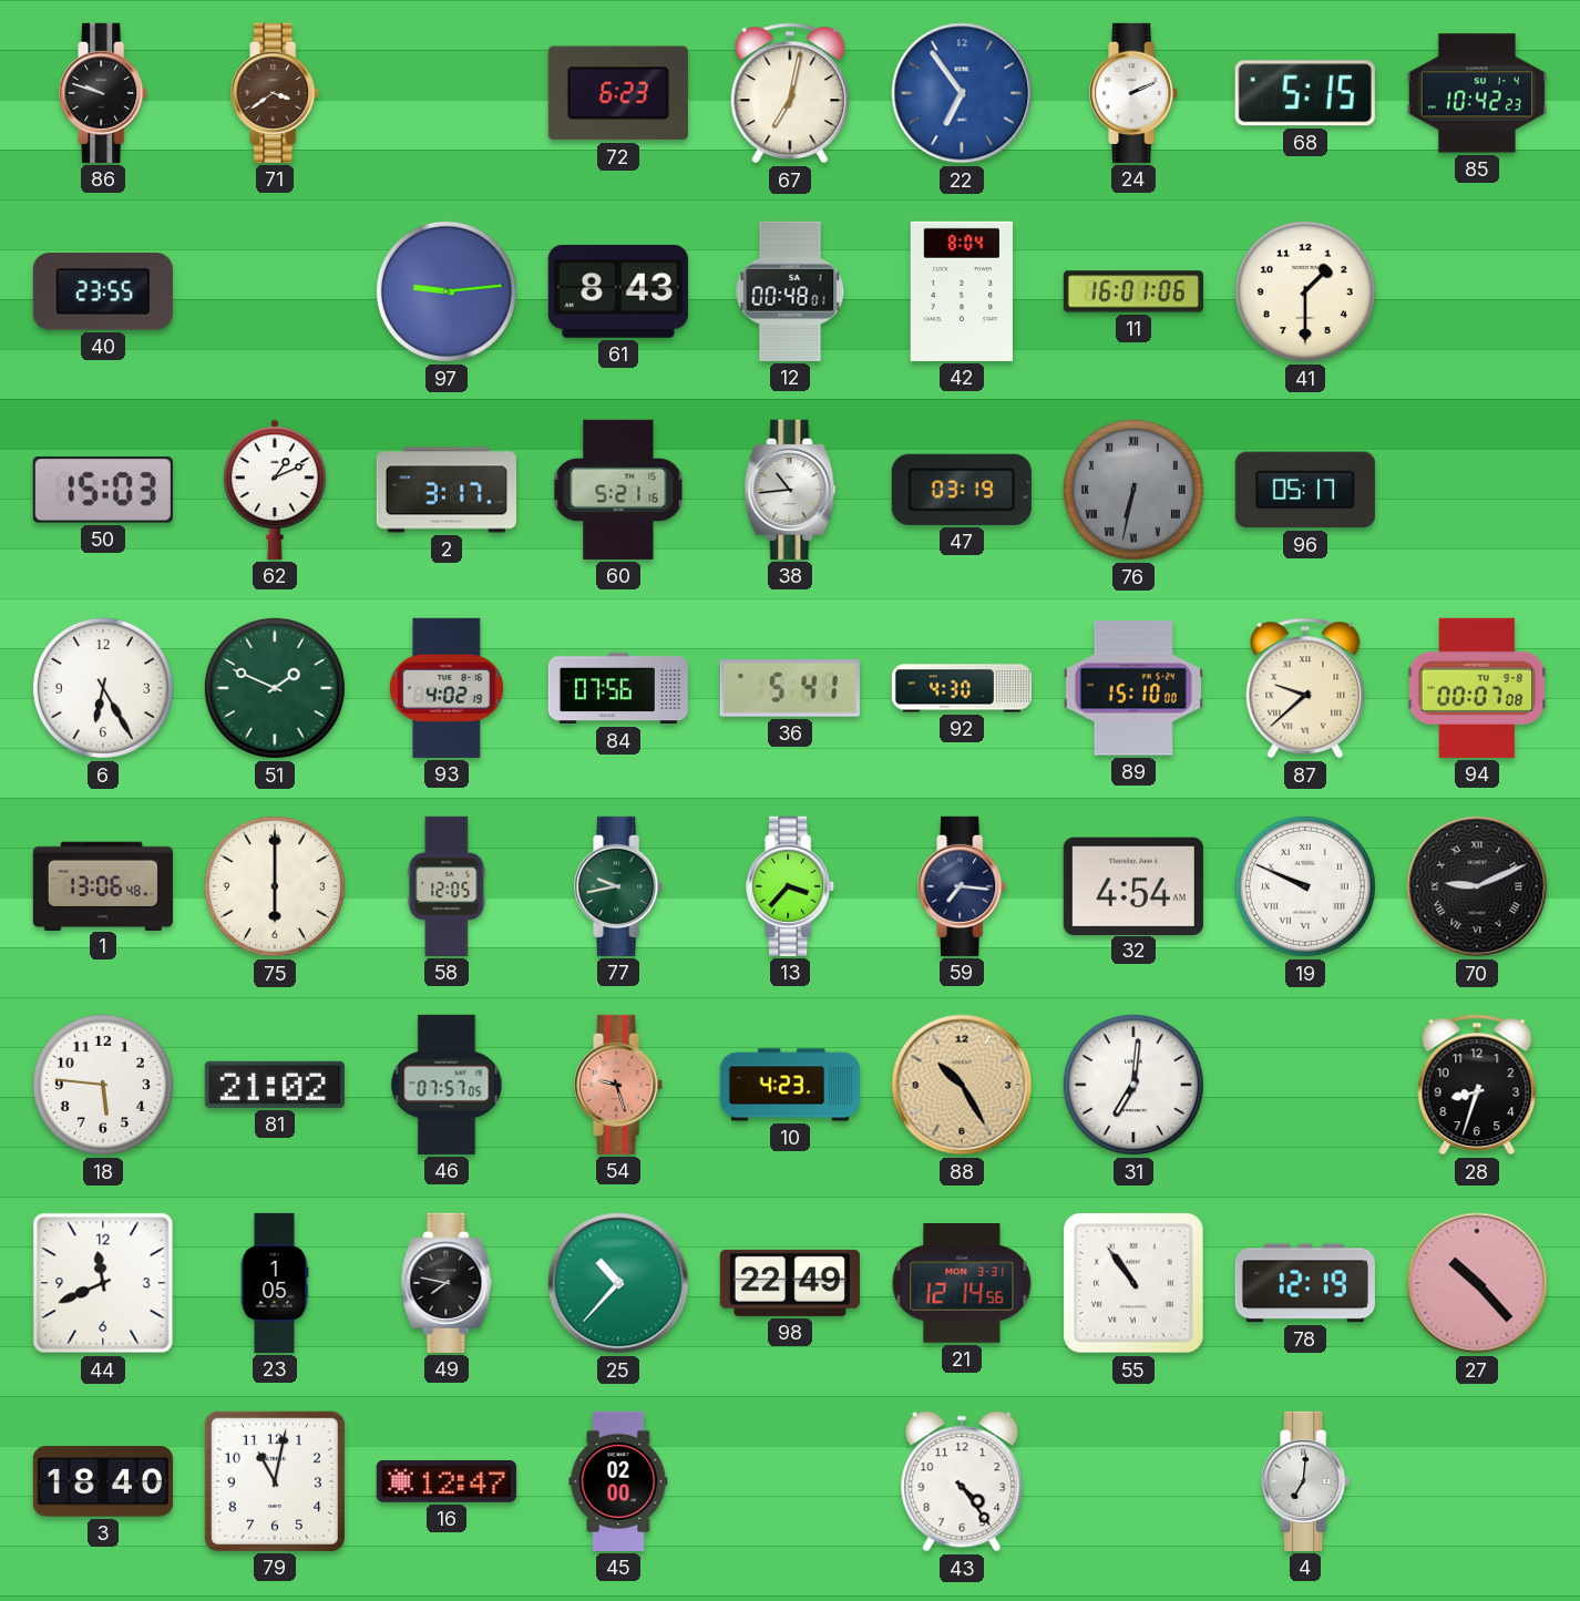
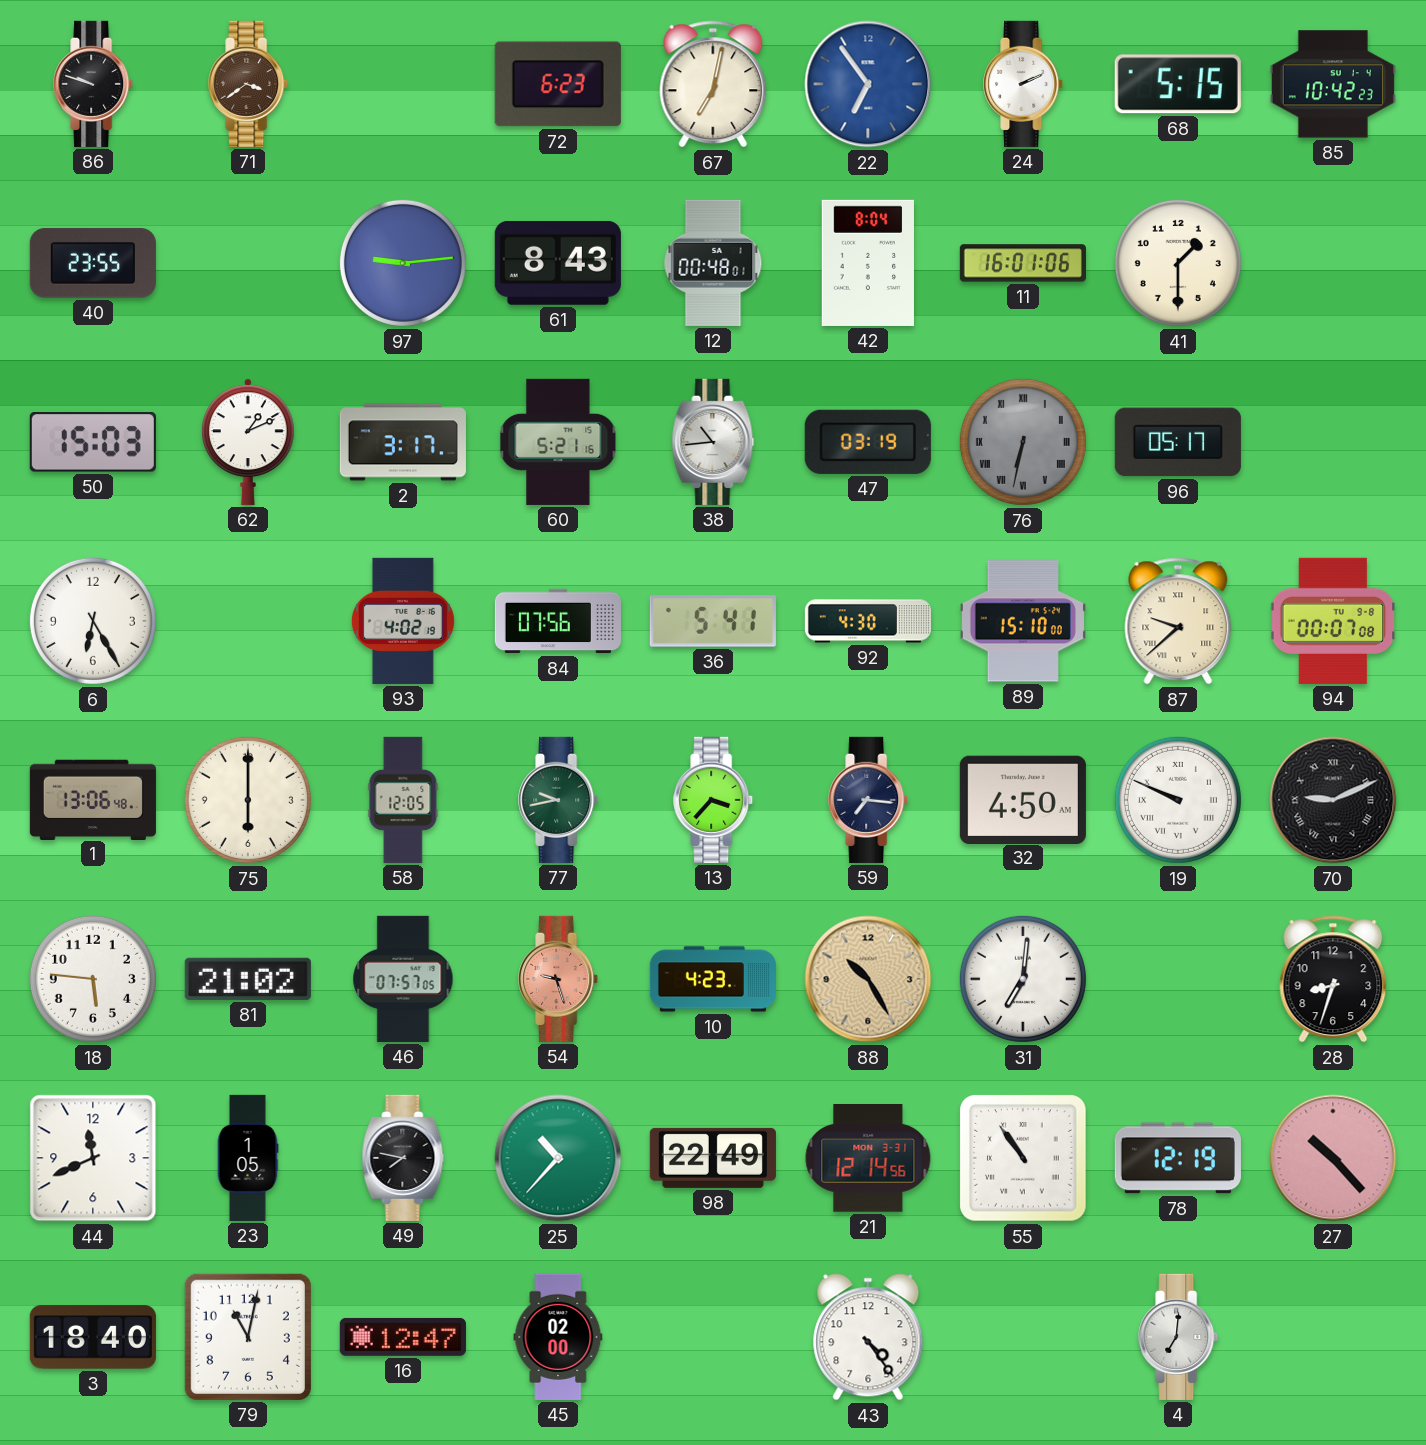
51: 1:49 -> none
32: 4:54 -> 4:50
